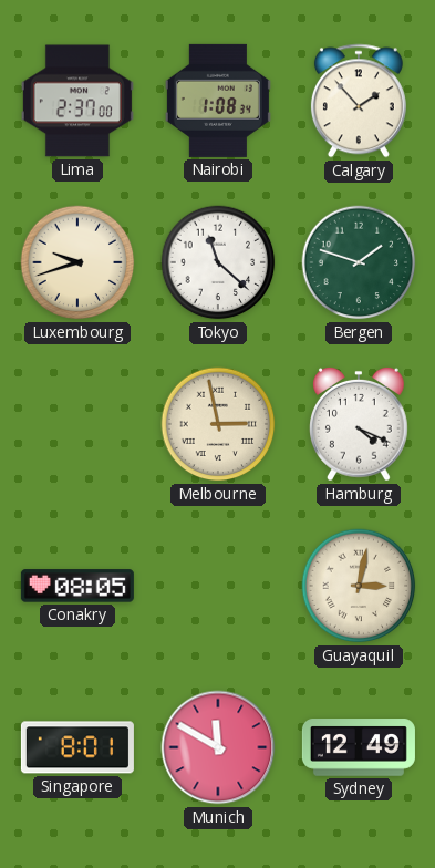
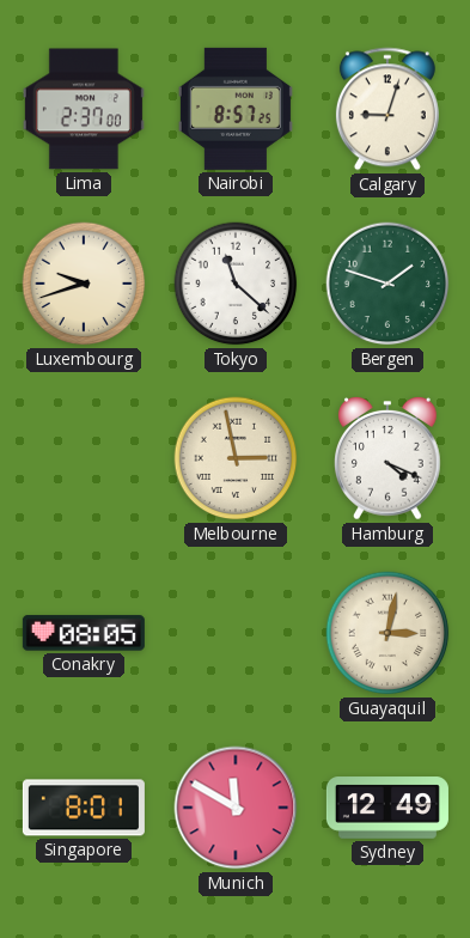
Nairobi: 1:08 -> 8:57
Calgary: 1:53 -> 9:03
